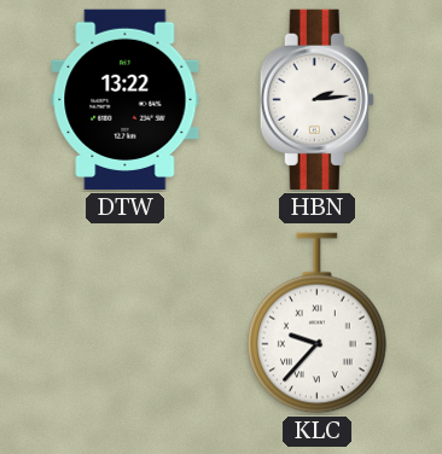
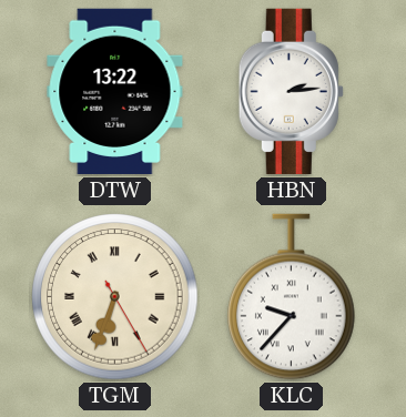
TGM: none -> 6:33
